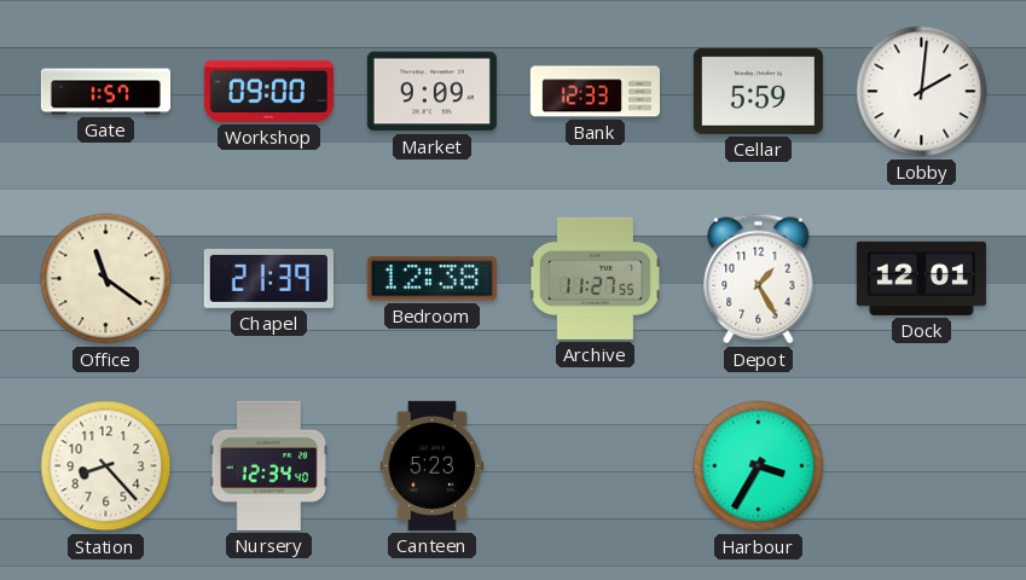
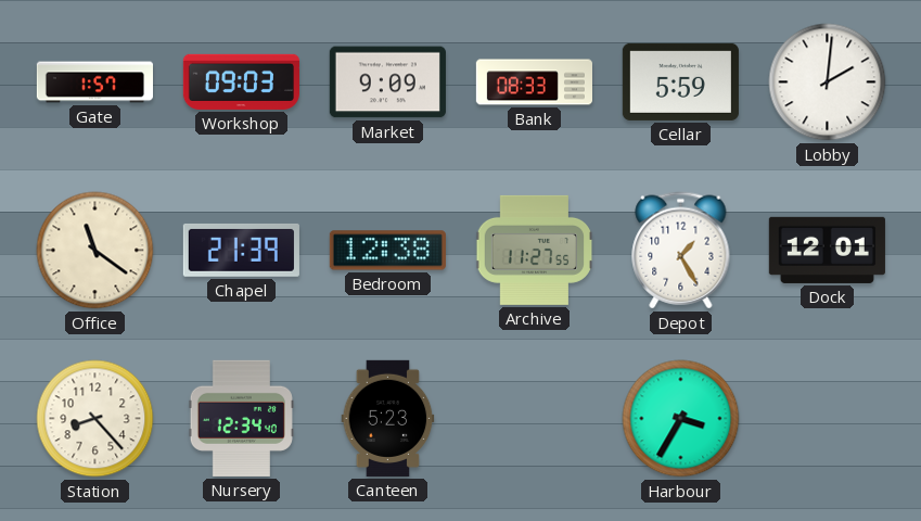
Workshop: 09:00 -> 09:03
Bank: 12:33 -> 08:33
